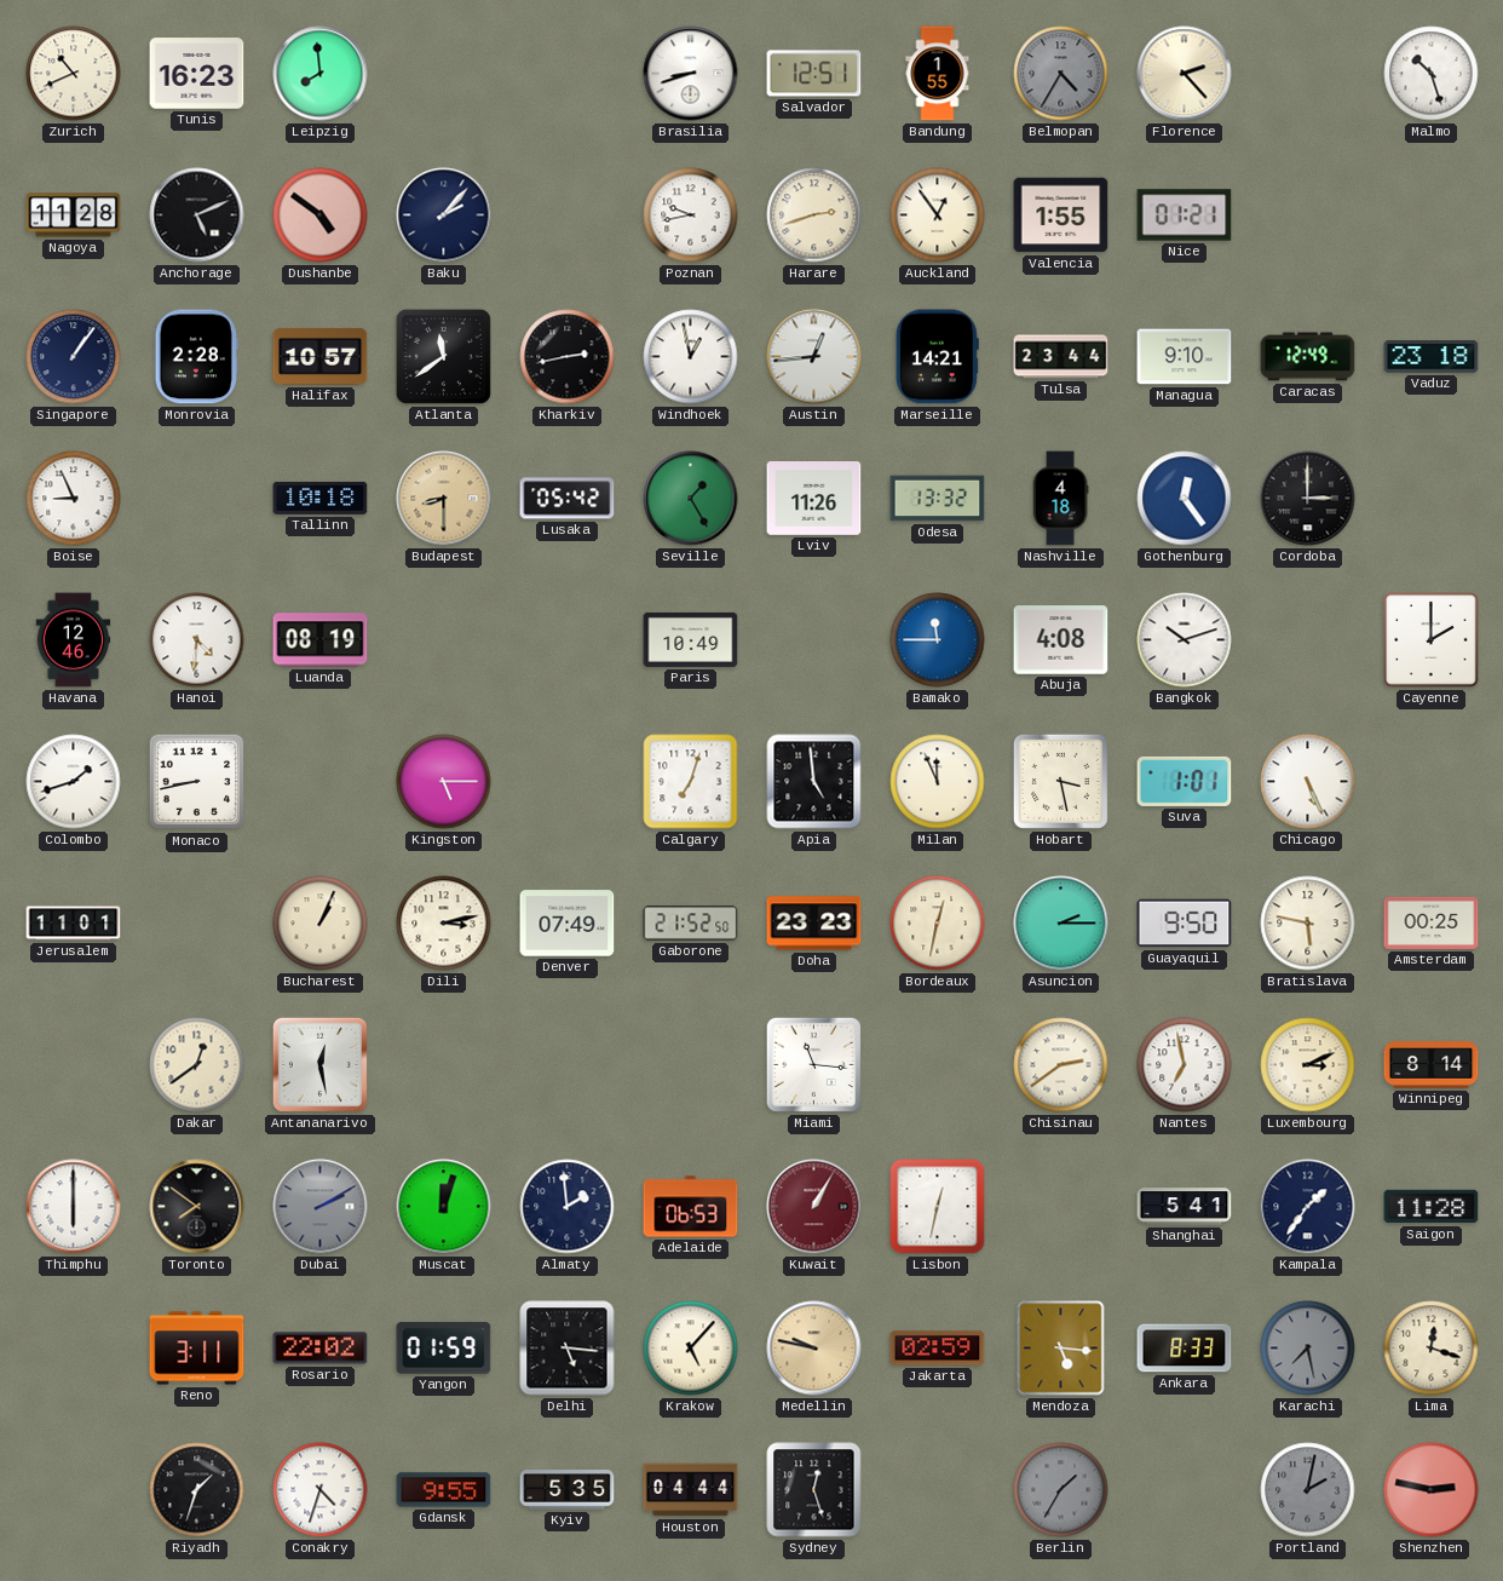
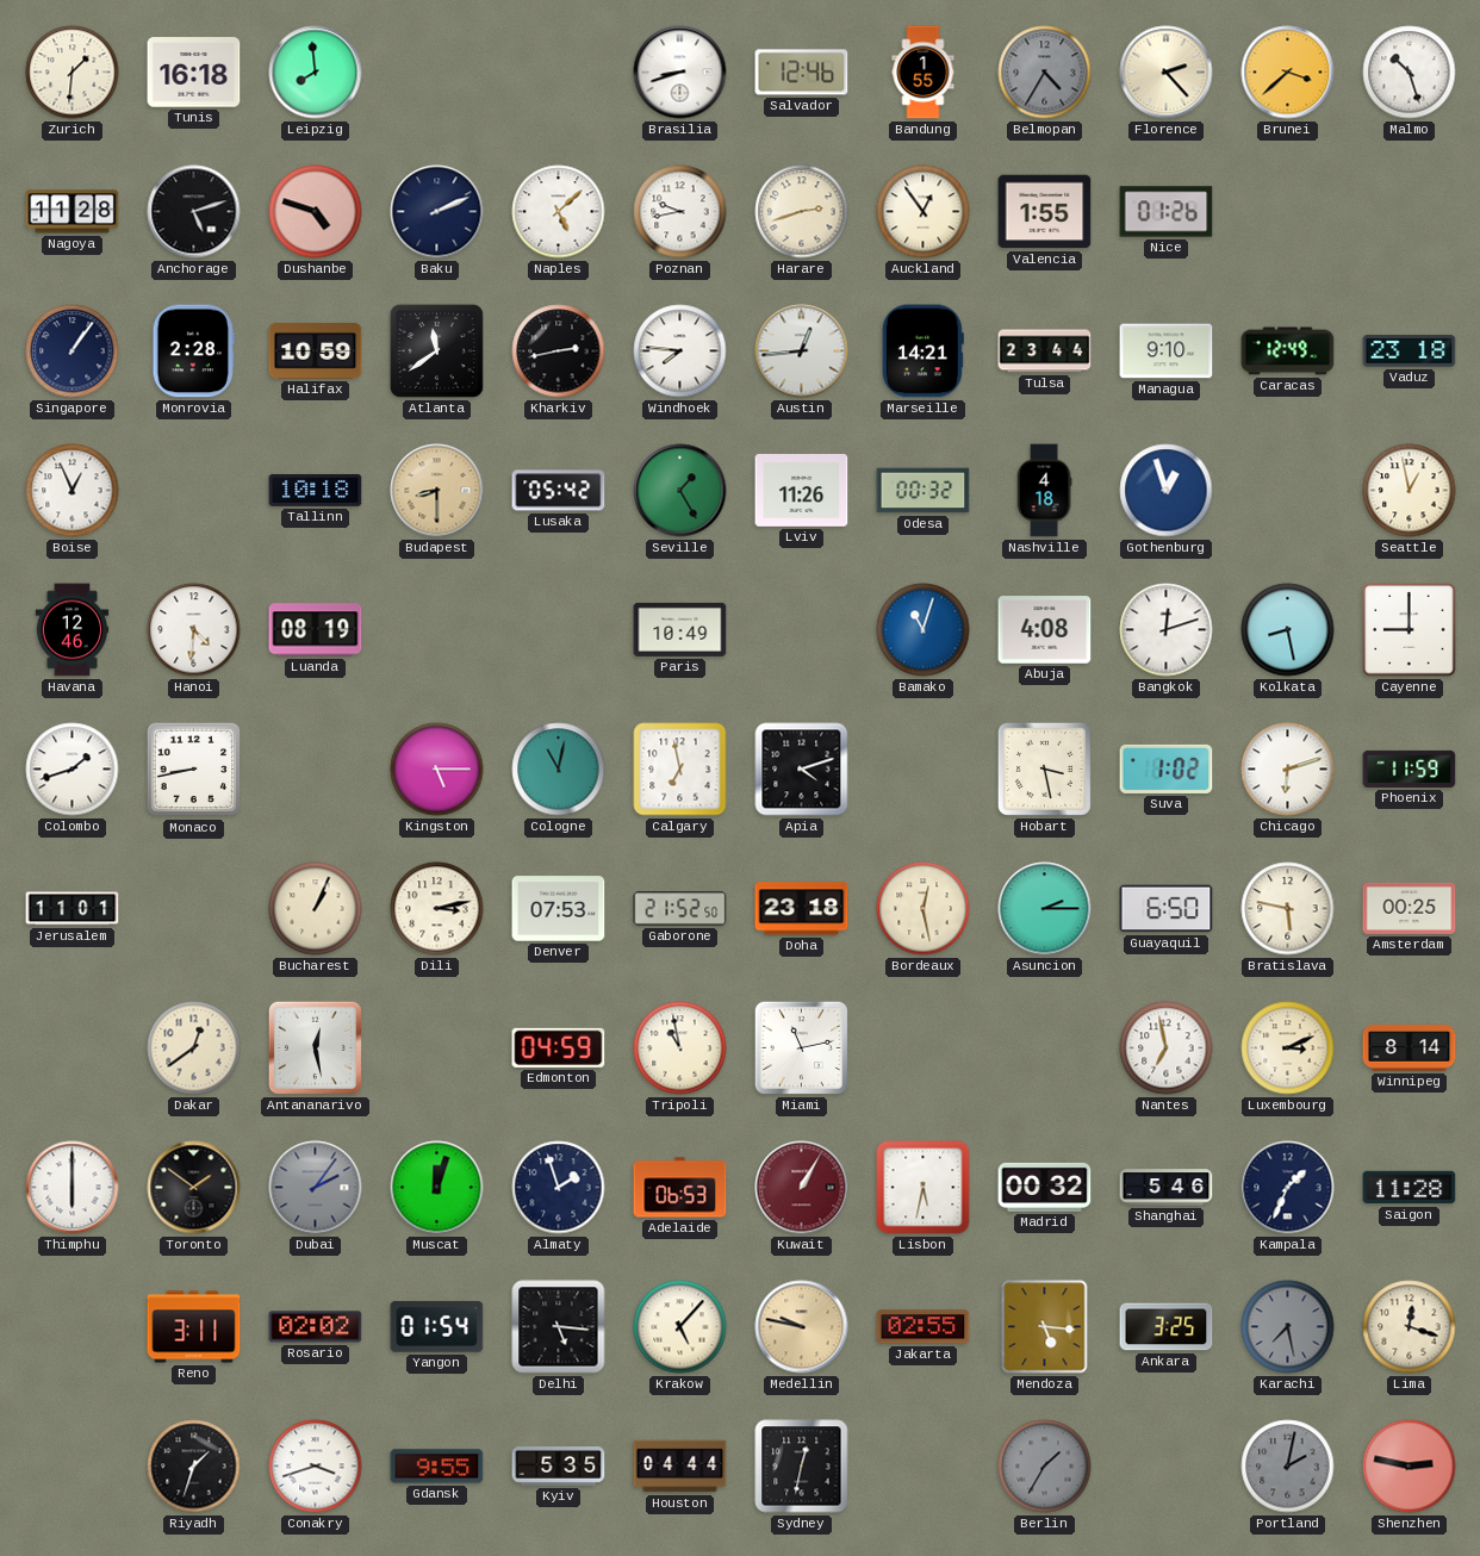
Zurich: 10:41 -> 1:31
Tunis: 16:23 -> 16:18
Salvador: 12:51 -> 12:46
Brunei: none -> 3:38
Anchorage: 5:11 -> 5:12
Dushanbe: 4:51 -> 4:48
Baku: 2:07 -> 2:11
Naples: none -> 5:08
Nice: 01:21 -> 01:26
Halifax: 10:57 -> 10:59
Windhoek: 12:58 -> 7:46
Boise: 8:56 -> 12:56
Odesa: 13:32 -> 00:32
Gothenburg: 12:24 -> 12:57
Cordoba: 3:00 -> none
Seattle: none -> 12:58
Bamako: 11:45 -> 11:03
Bangkok: 10:12 -> 12:12
Kolkata: none -> 8:28
Cayenne: 2:00 -> 9:00
Cologne: none -> 11:02
Calgary: 7:03 -> 6:58
Apia: 4:59 -> 4:12
Milan: 11:56 -> none
Suva: 1:01 -> 1:02
Chicago: 5:26 -> 6:12
Phoenix: none -> 11:59
Denver: 07:49 -> 07:53
Doha: 23:23 -> 23:18
Bordeaux: 12:32 -> 12:28
Guayaquil: 9:50 -> 6:50
Edmonton: none -> 04:59
Tripoli: none -> 10:58
Miami: 11:16 -> 11:13
Chisinau: 2:39 -> none
Toronto: 7:51 -> 1:51
Dubai: 2:10 -> 2:06
Almaty: 1:59 -> 1:57
Lisbon: 12:32 -> 5:32
Madrid: none -> 00:32
Shanghai: 5:41 -> 5:46
Kampala: 1:36 -> 1:34
Rosario: 22:02 -> 02:02
Yangon: 01:59 -> 01:54
Jakarta: 02:59 -> 02:55
Ankara: 8:33 -> 3:25
Conakry: 4:33 -> 3:42
Sydney: 12:27 -> 12:32
